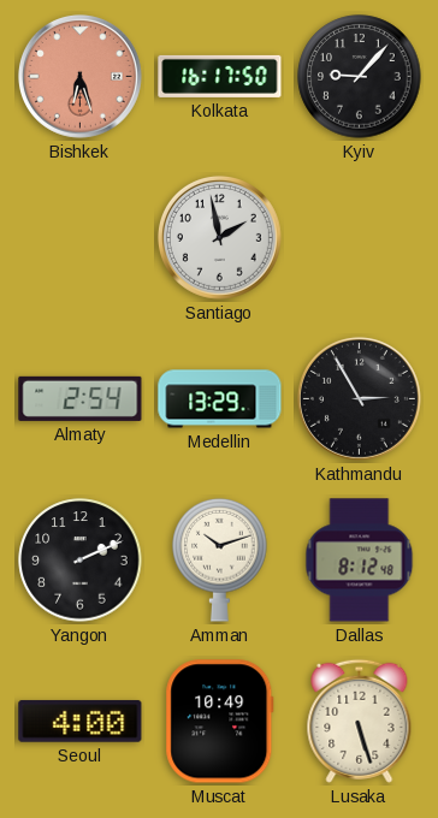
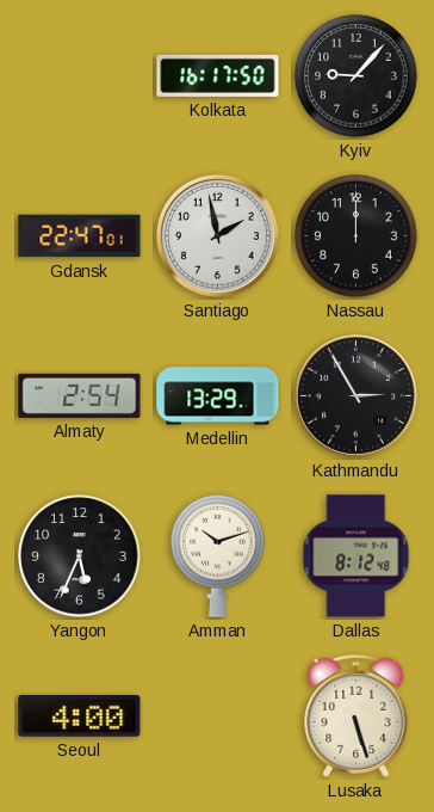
Bishkek: 6:27 -> none
Gdansk: none -> 22:47
Nassau: none -> 12:00
Yangon: 2:11 -> 5:34
Muscat: 10:49 -> none
